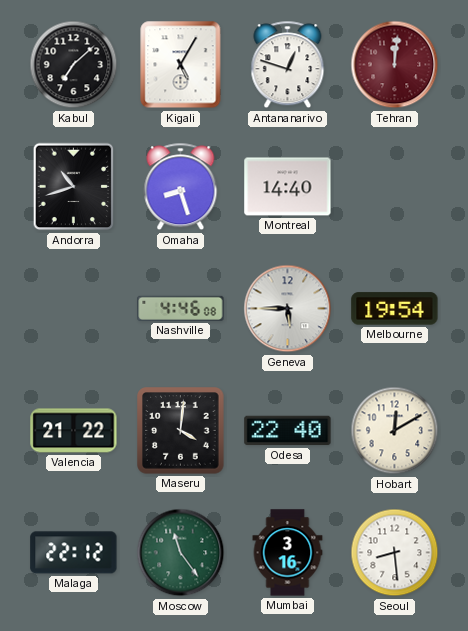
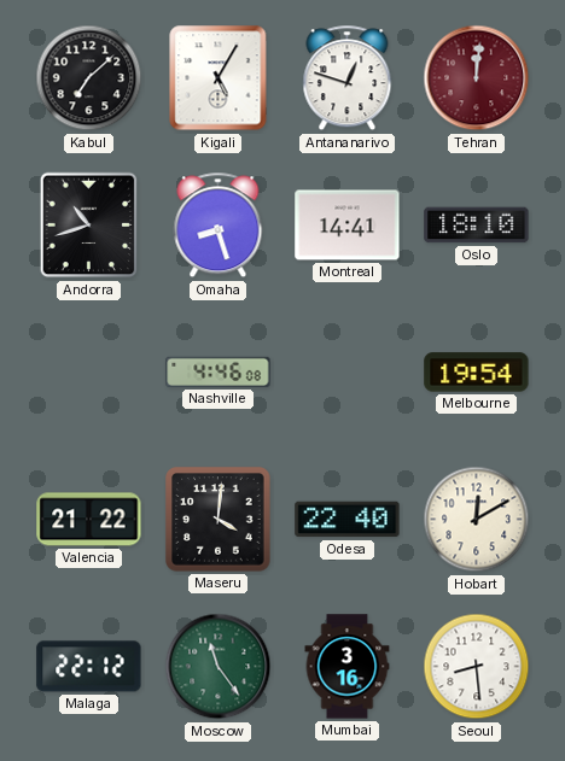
Montreal: 14:40 -> 14:41
Oslo: none -> 18:10
Geneva: 5:45 -> none
